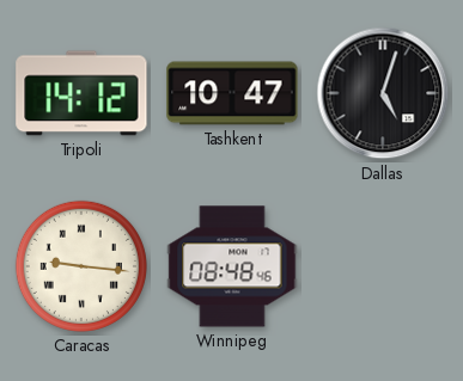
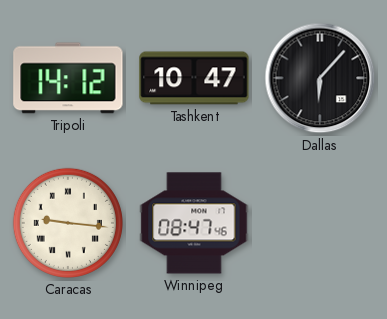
Dallas: 5:03 -> 6:07
Winnipeg: 08:48 -> 08:47
